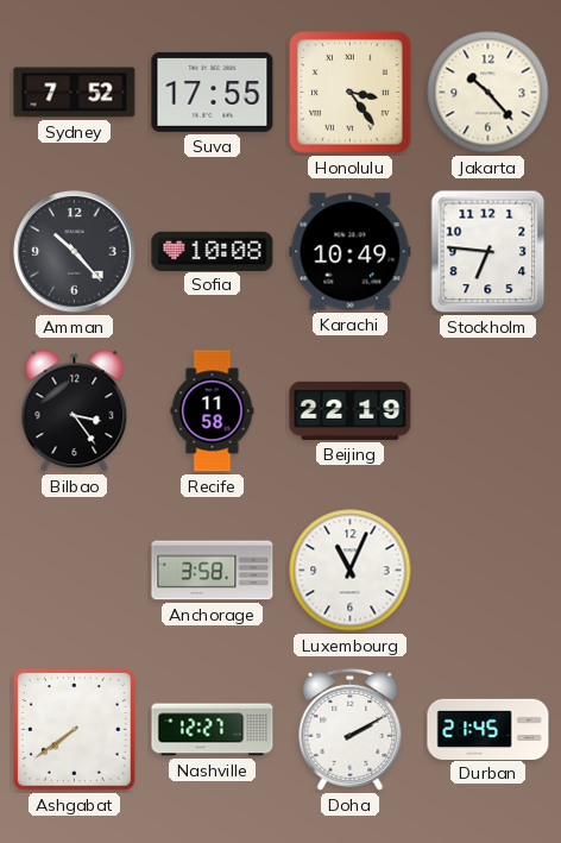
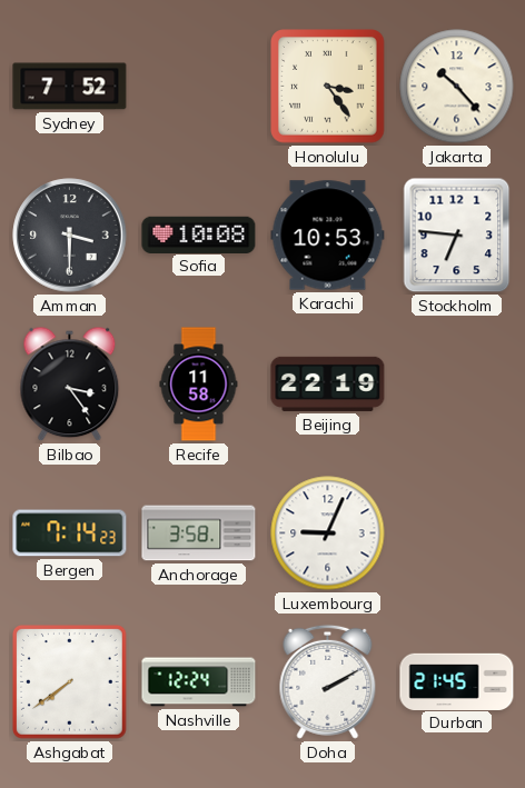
Suva: 17:55 -> none
Amman: 10:23 -> 3:30
Karachi: 10:49 -> 10:53
Bergen: none -> 7:14
Luxembourg: 11:04 -> 9:04
Nashville: 12:27 -> 12:24
